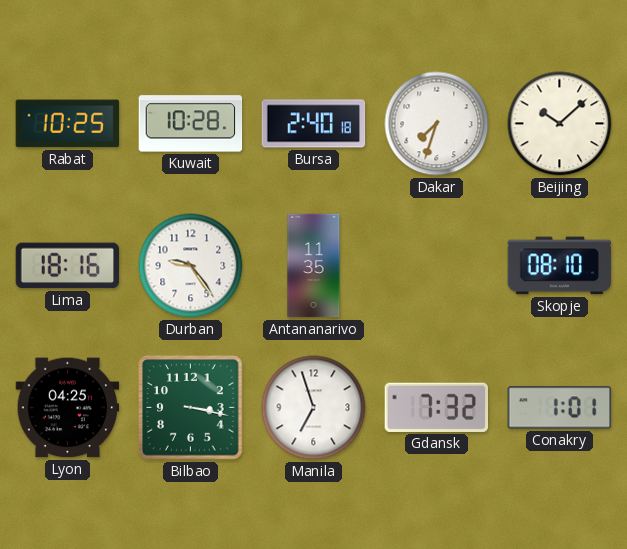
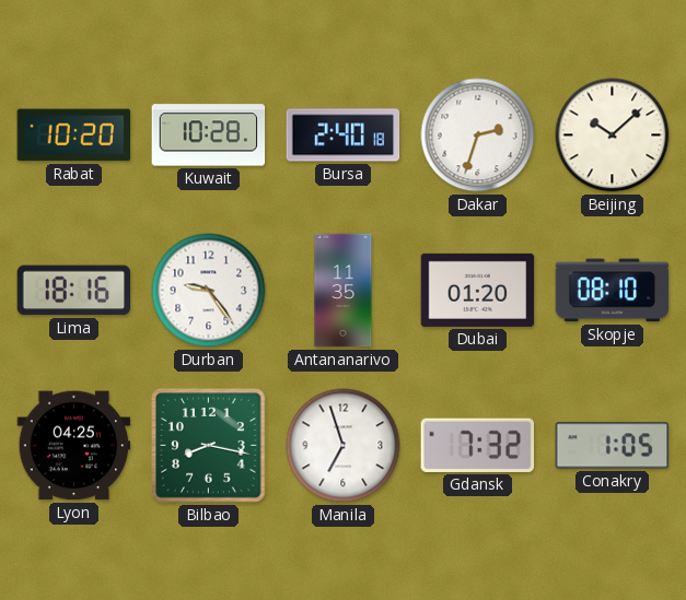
Rabat: 10:25 -> 10:20
Dakar: 7:33 -> 2:33
Dubai: none -> 01:20
Bilbao: 3:17 -> 8:17
Conakry: 1:01 -> 1:05
